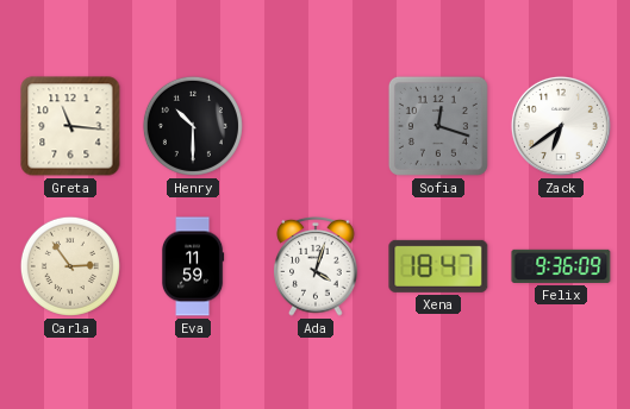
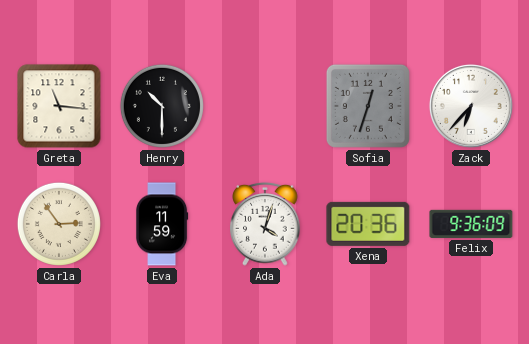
Sofia: 12:18 -> 12:33
Zack: 6:39 -> 6:37
Xena: 18:47 -> 20:36
